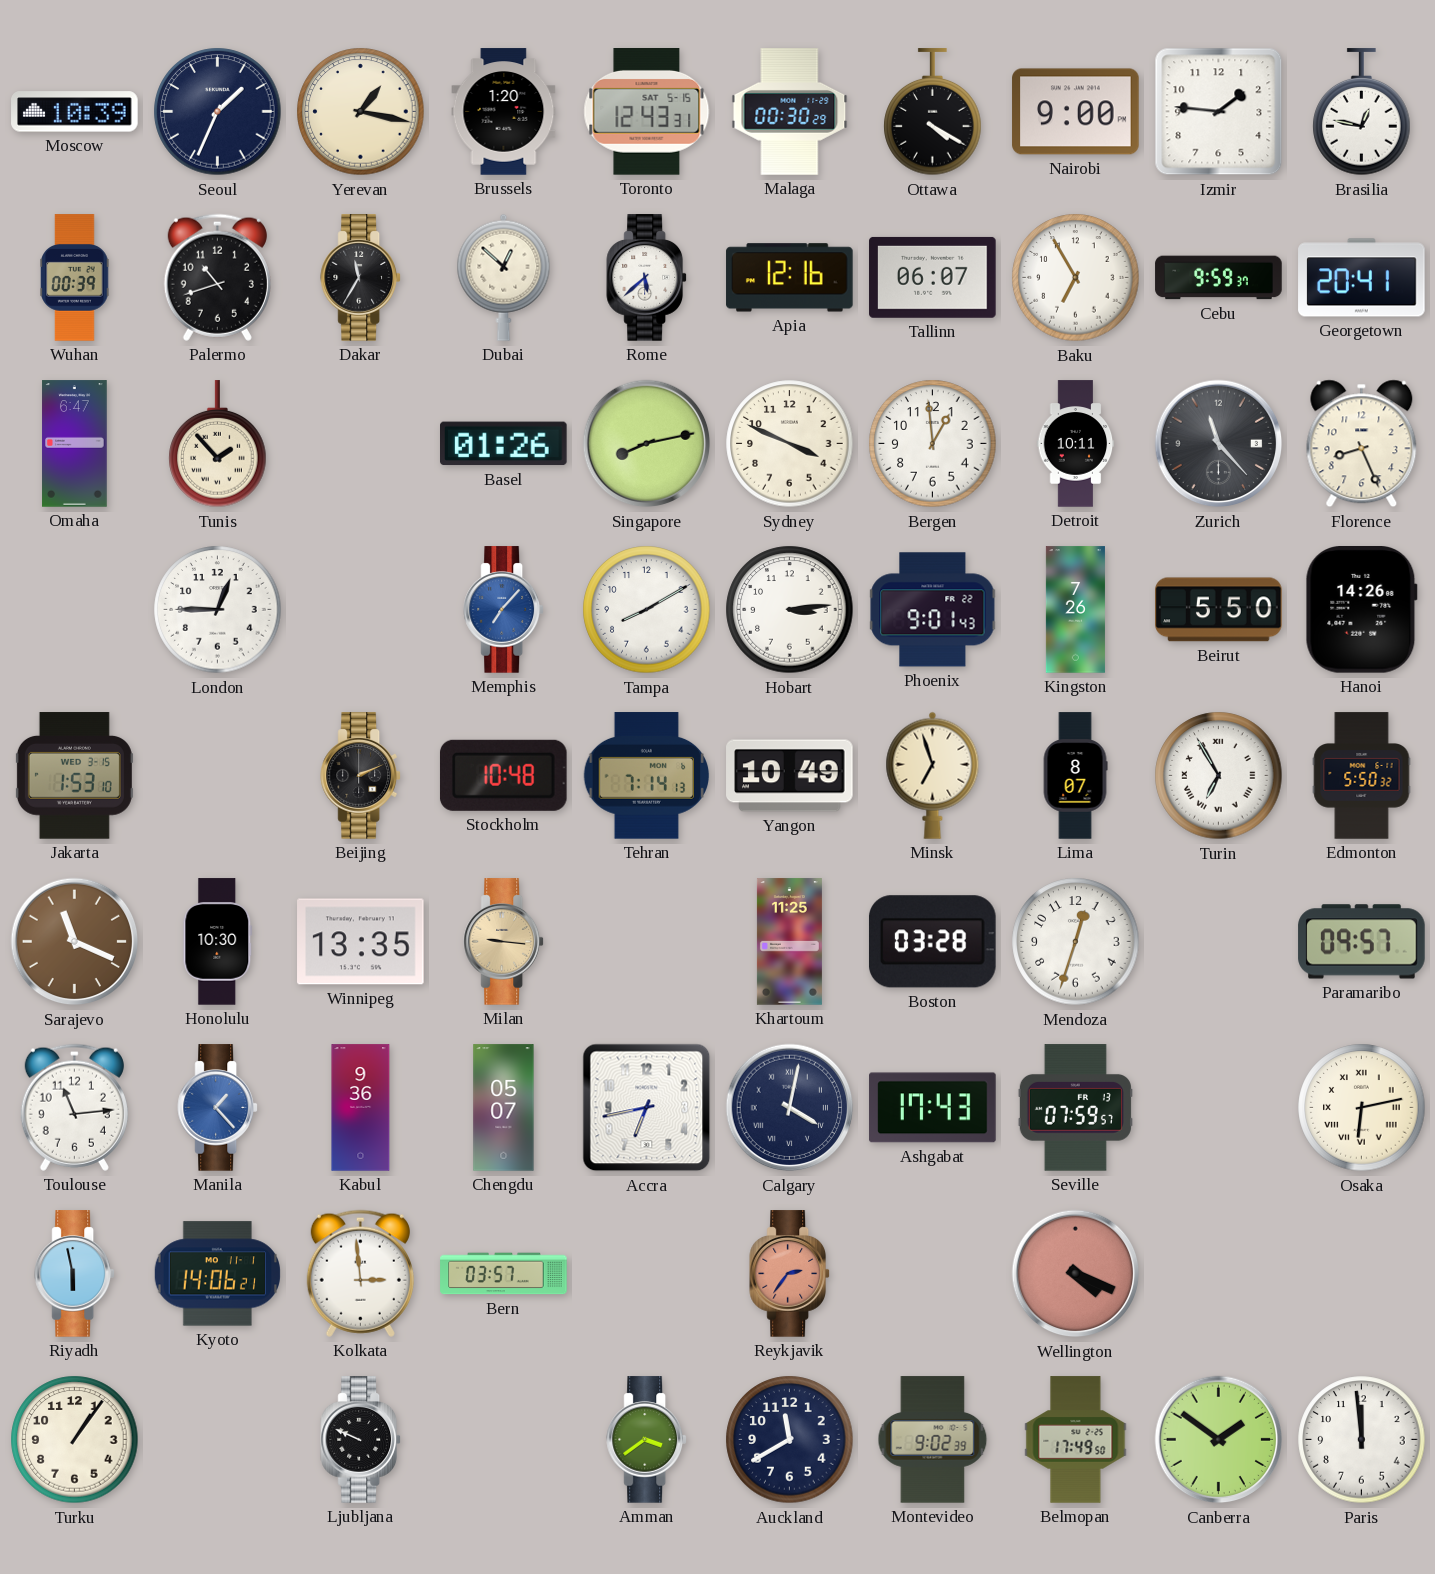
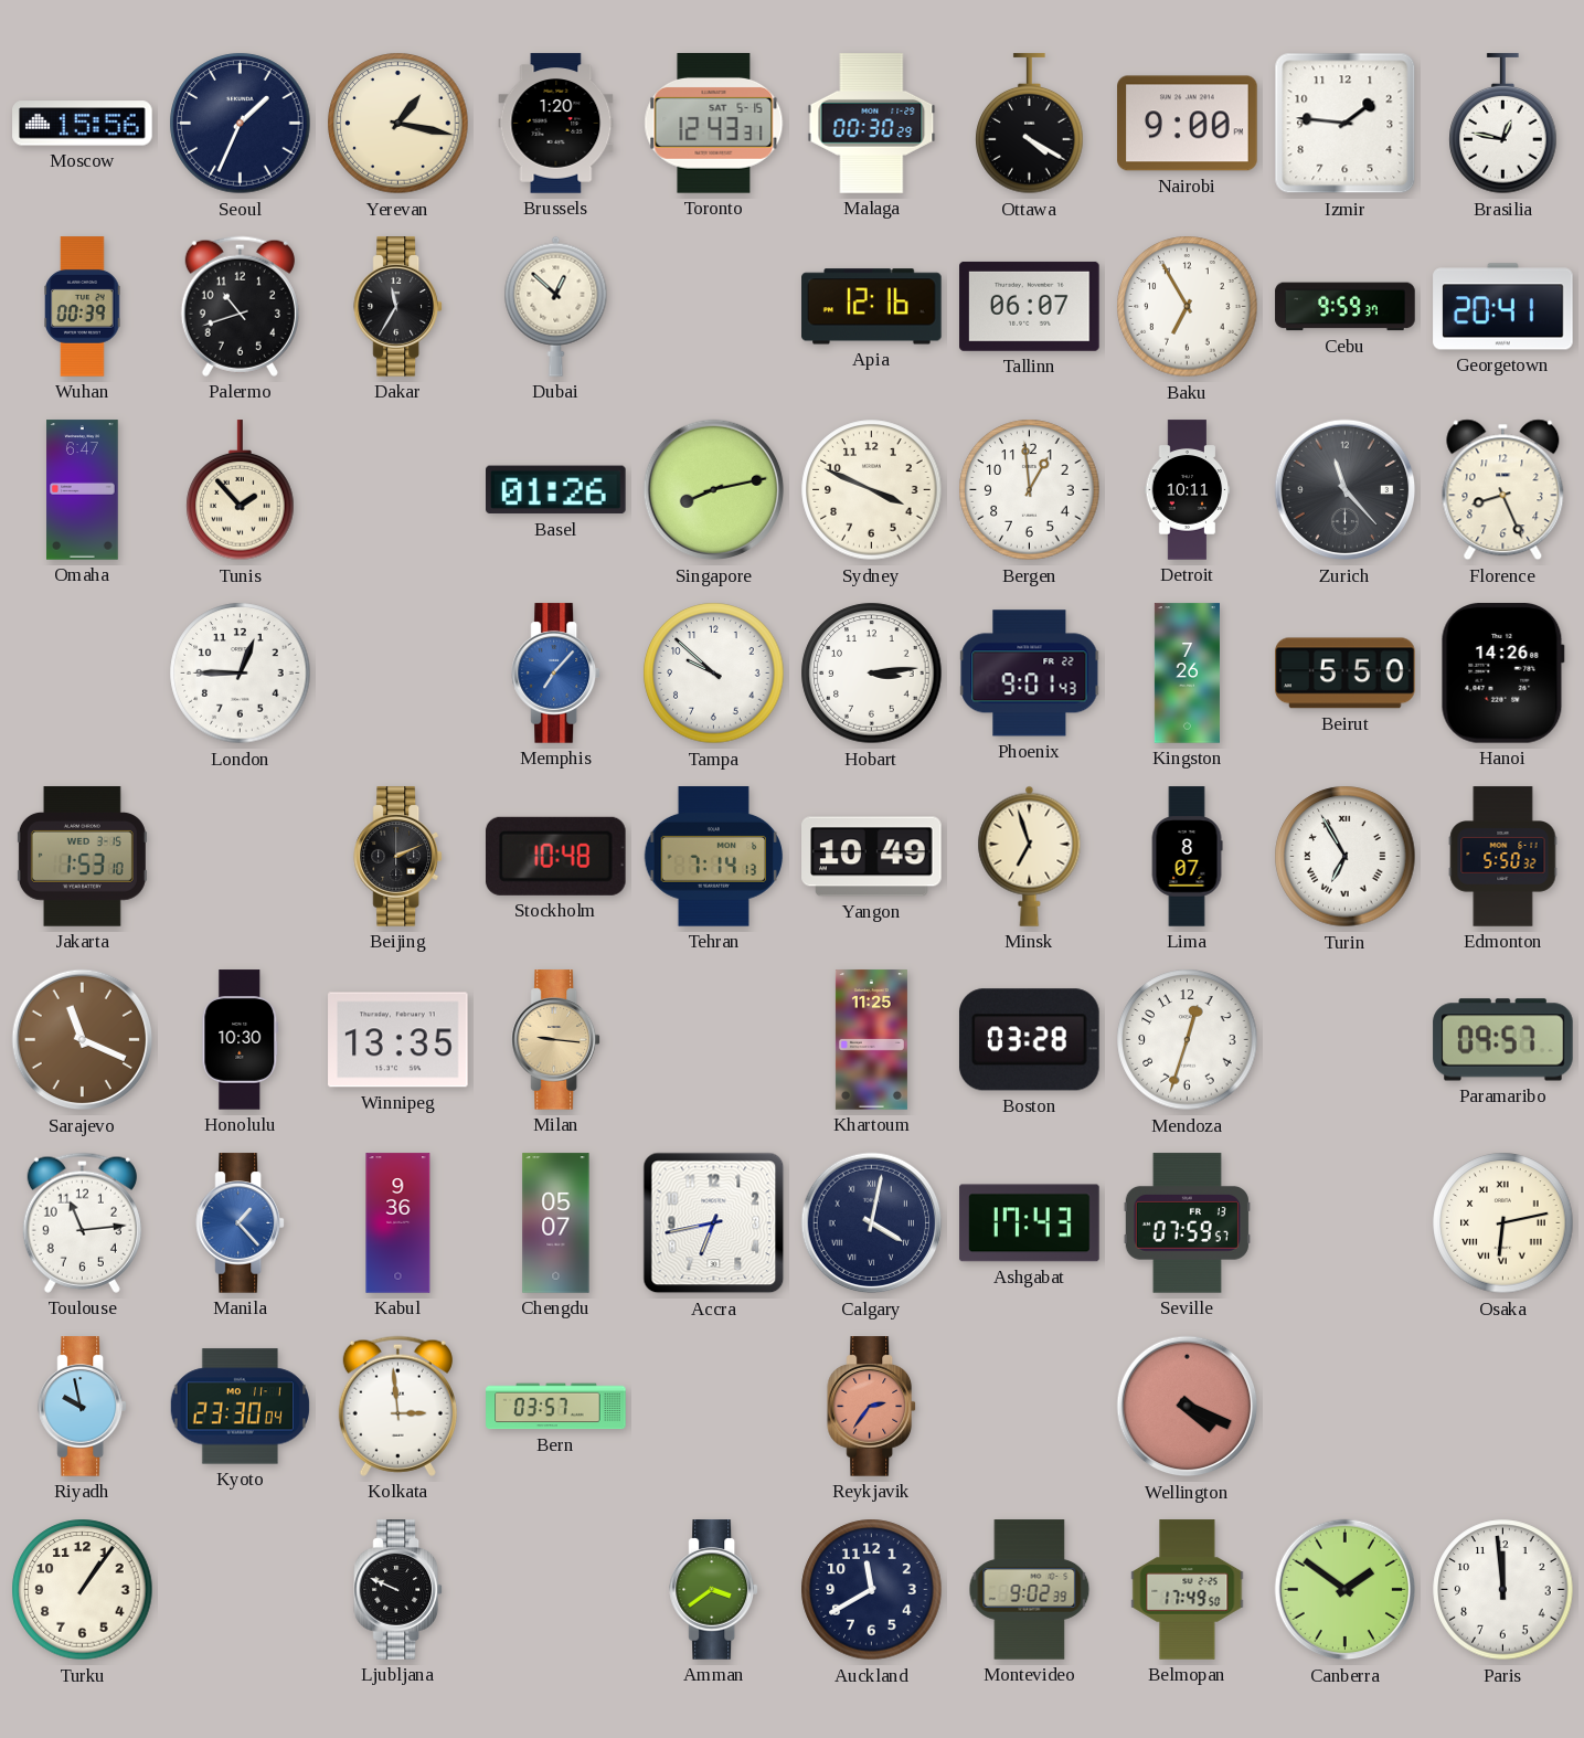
Moscow: 10:39 -> 15:56
Rome: 5:38 -> none
Tampa: 8:10 -> 9:52
Riyadh: 5:58 -> 9:58
Kyoto: 14:06 -> 23:30
